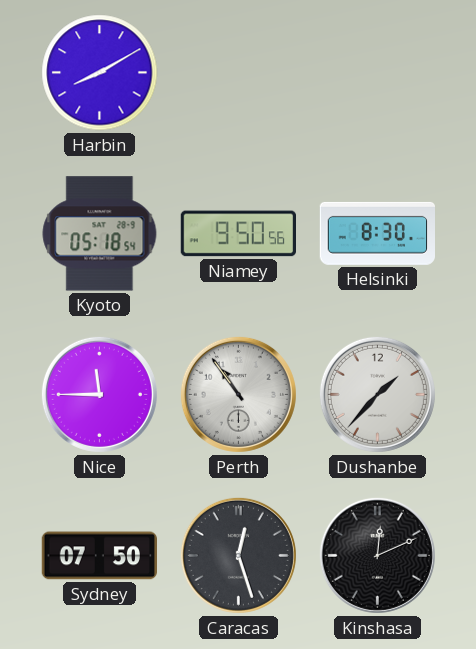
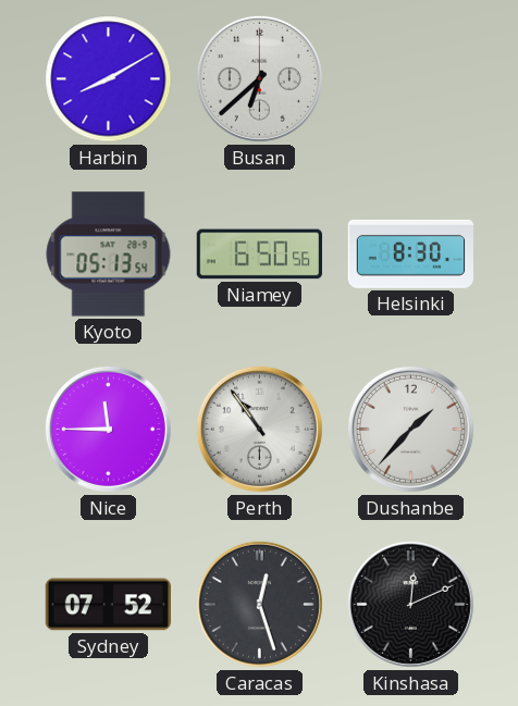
Busan: none -> 6:38
Kyoto: 05:18 -> 05:13
Niamey: 9:50 -> 6:50
Sydney: 07:50 -> 07:52
